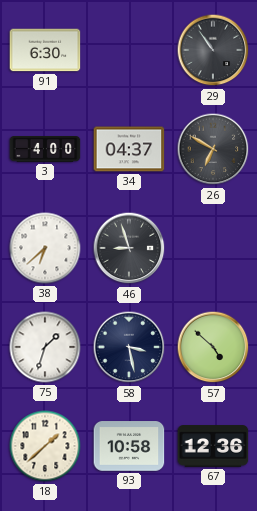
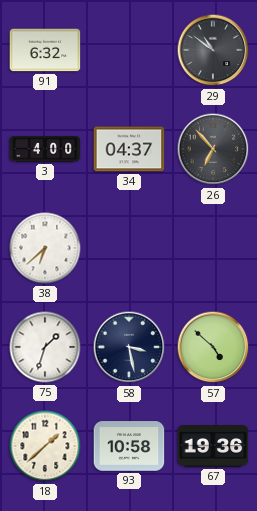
91: 6:30 -> 6:32
29: 10:54 -> 10:51
26: 6:50 -> 6:53
46: 8:57 -> none
67: 12:36 -> 19:36
